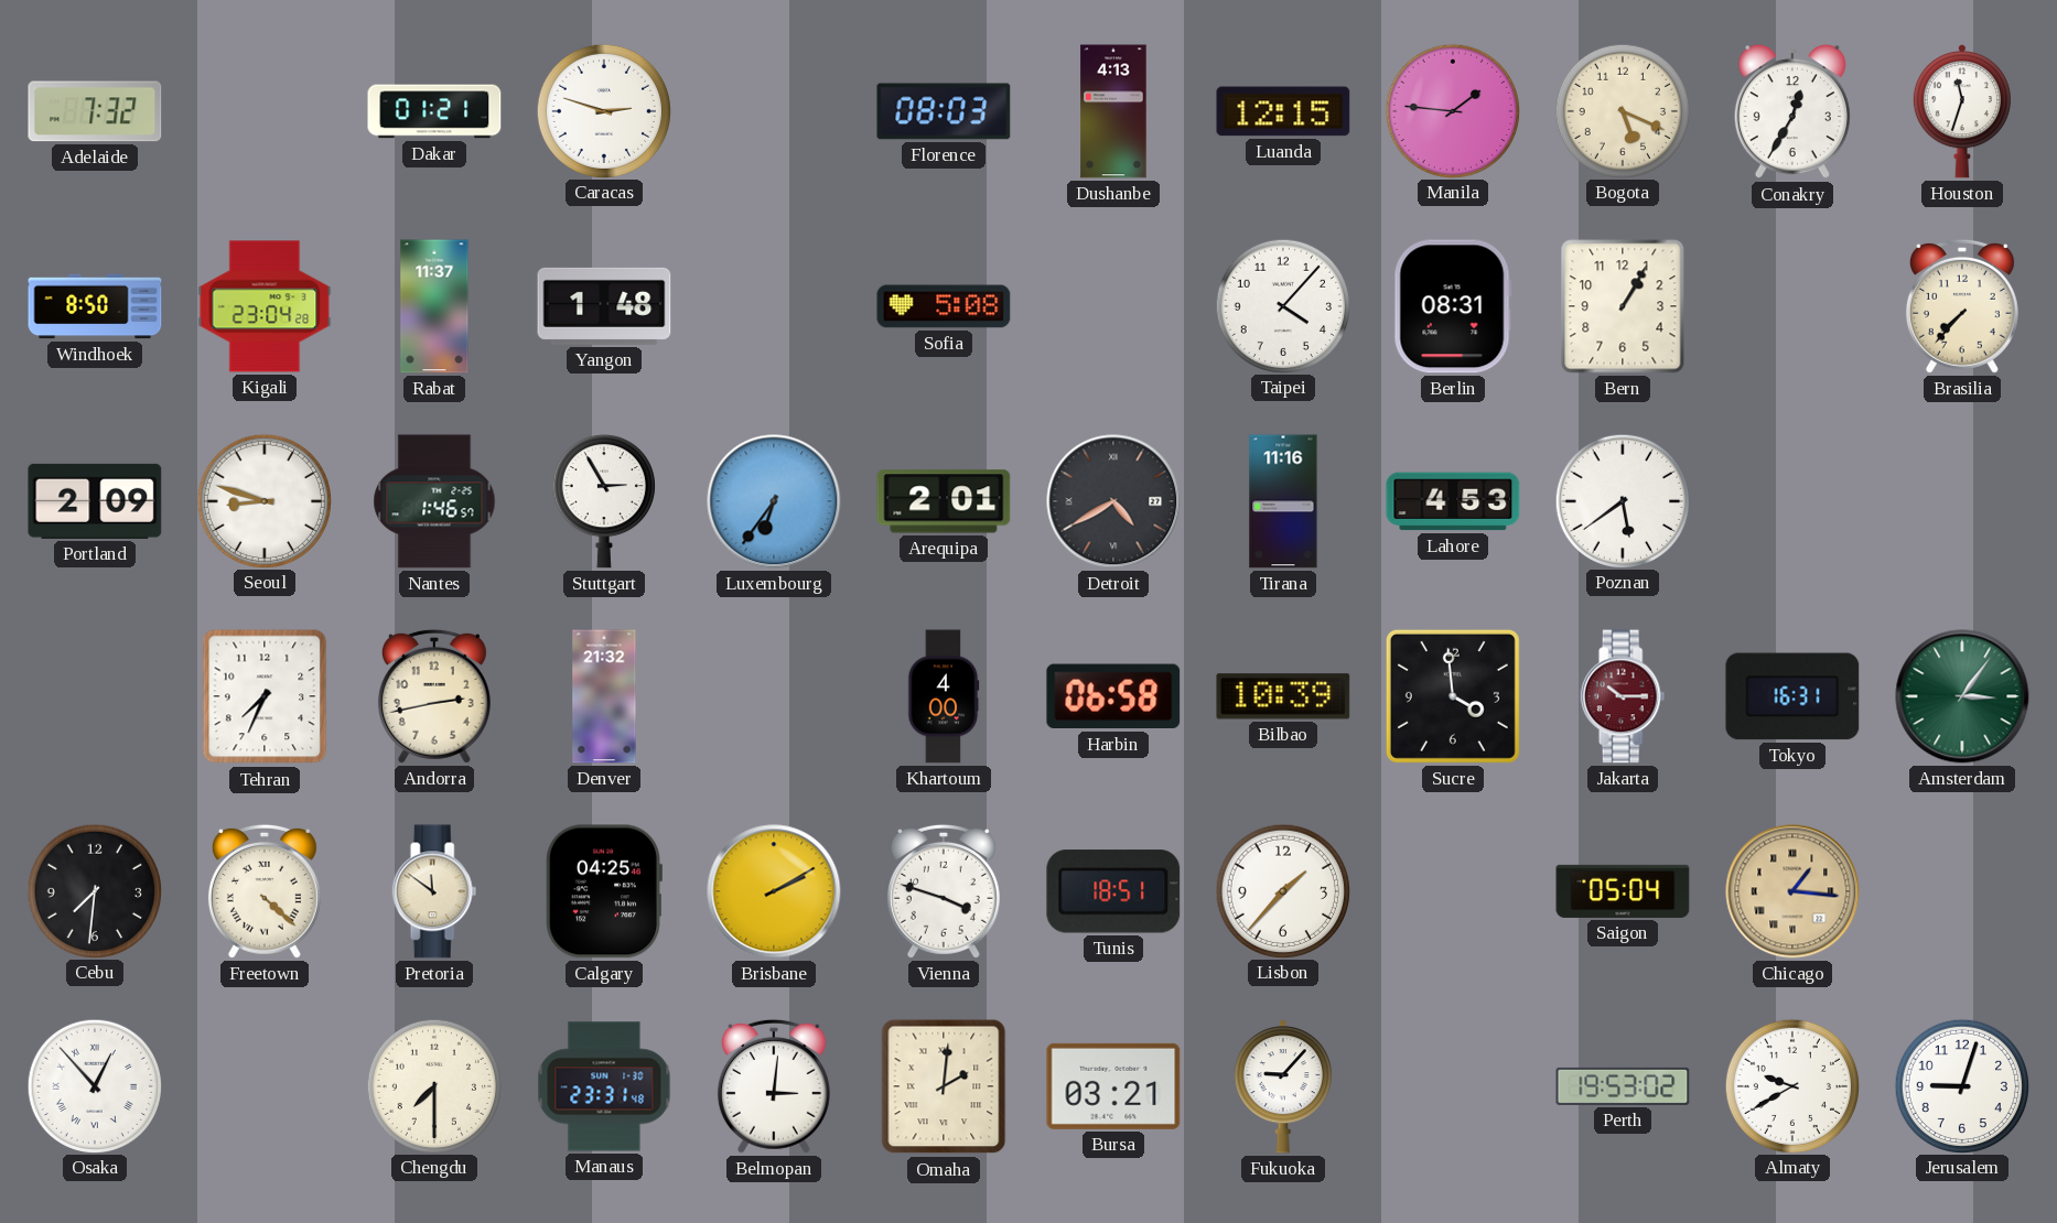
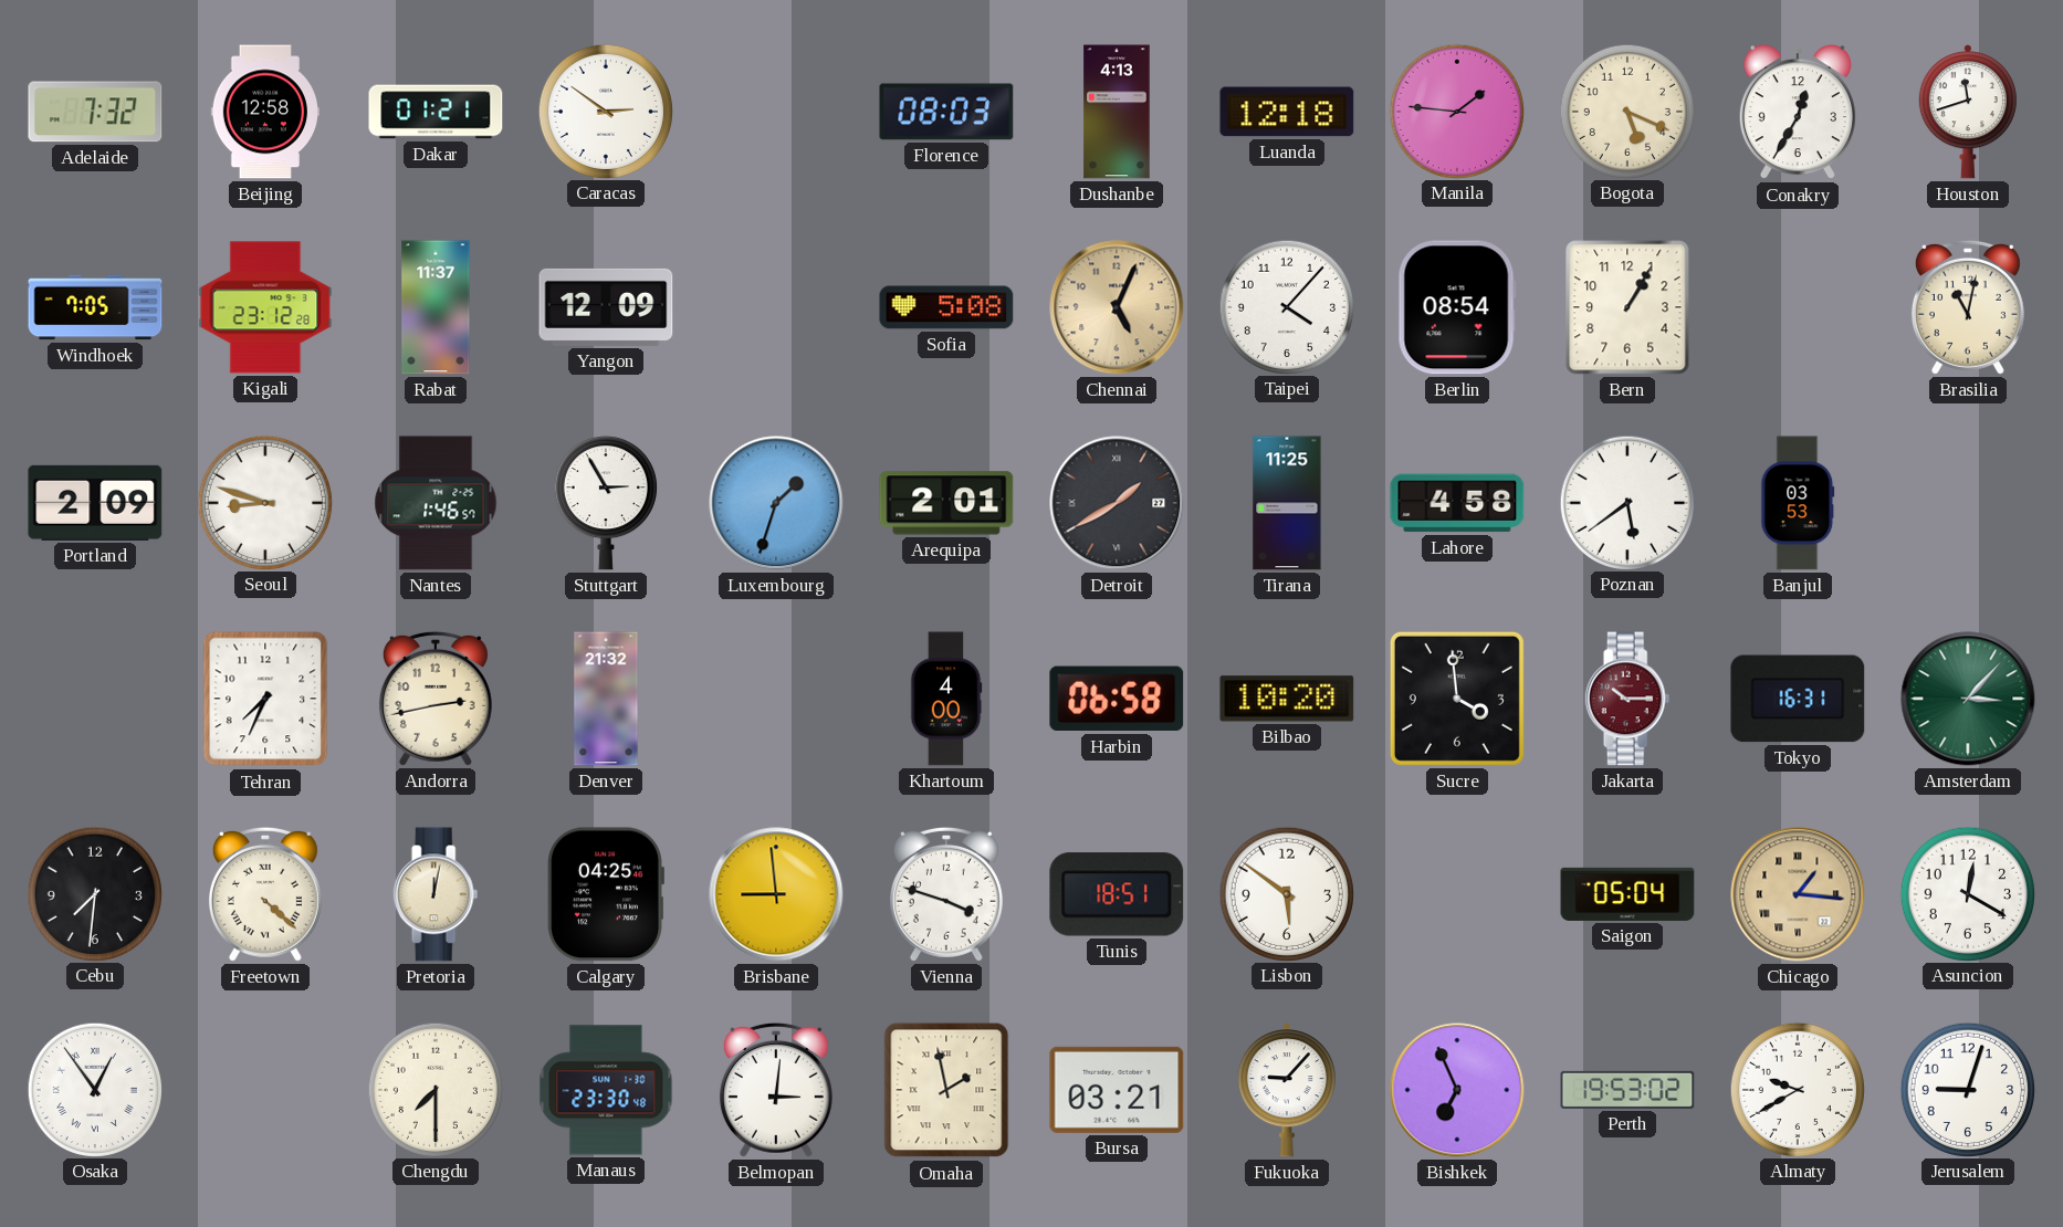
Beijing: none -> 12:58
Caracas: 2:48 -> 2:51
Luanda: 12:15 -> 12:18
Houston: 11:33 -> 11:42
Windhoek: 8:50 -> 7:05
Kigali: 23:04 -> 23:12
Yangon: 1:48 -> 12:09
Chennai: none -> 5:04
Berlin: 08:31 -> 08:54
Brasilia: 7:37 -> 11:02
Luxembourg: 6:36 -> 1:33
Detroit: 4:40 -> 1:40
Tirana: 11:16 -> 11:25
Lahore: 4:53 -> 4:58
Banjul: none -> 03:53
Bilbao: 10:39 -> 10:20
Amsterdam: 3:06 -> 3:07
Pretoria: 11:51 -> 12:02
Brisbane: 2:10 -> 8:59
Lisbon: 1:37 -> 5:51
Asuncion: none -> 12:20
Osaka: 12:53 -> 12:54
Manaus: 23:31 -> 23:30
Omaha: 2:01 -> 1:58
Bishkek: none -> 6:56
